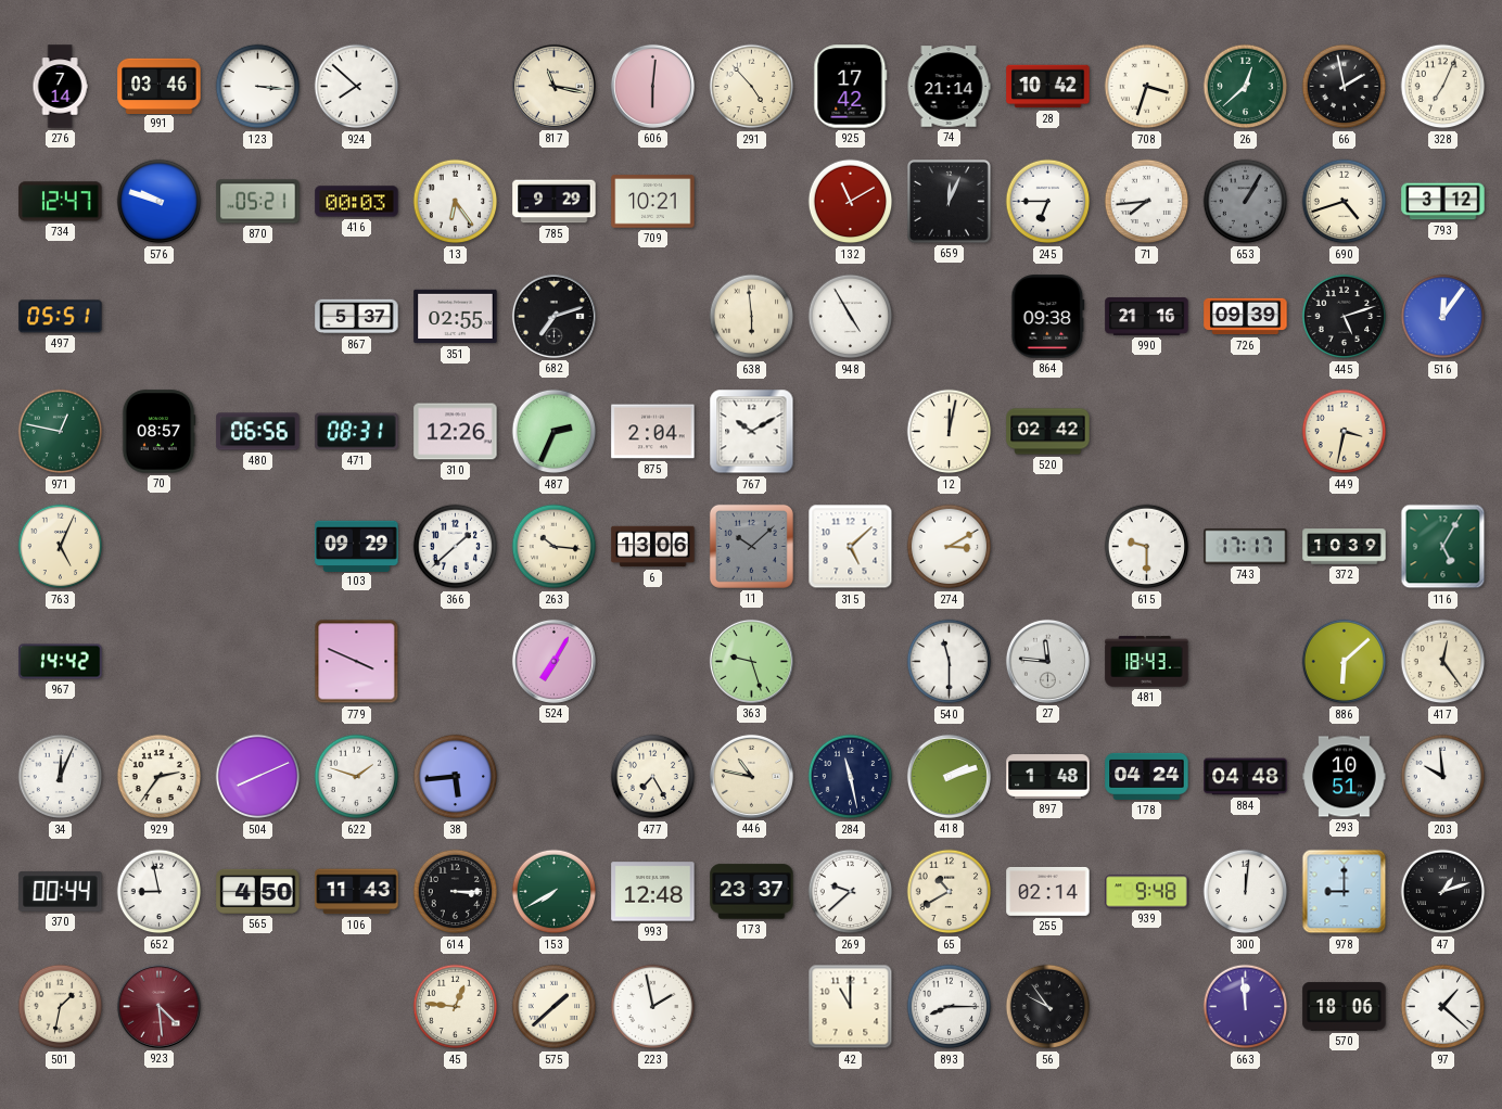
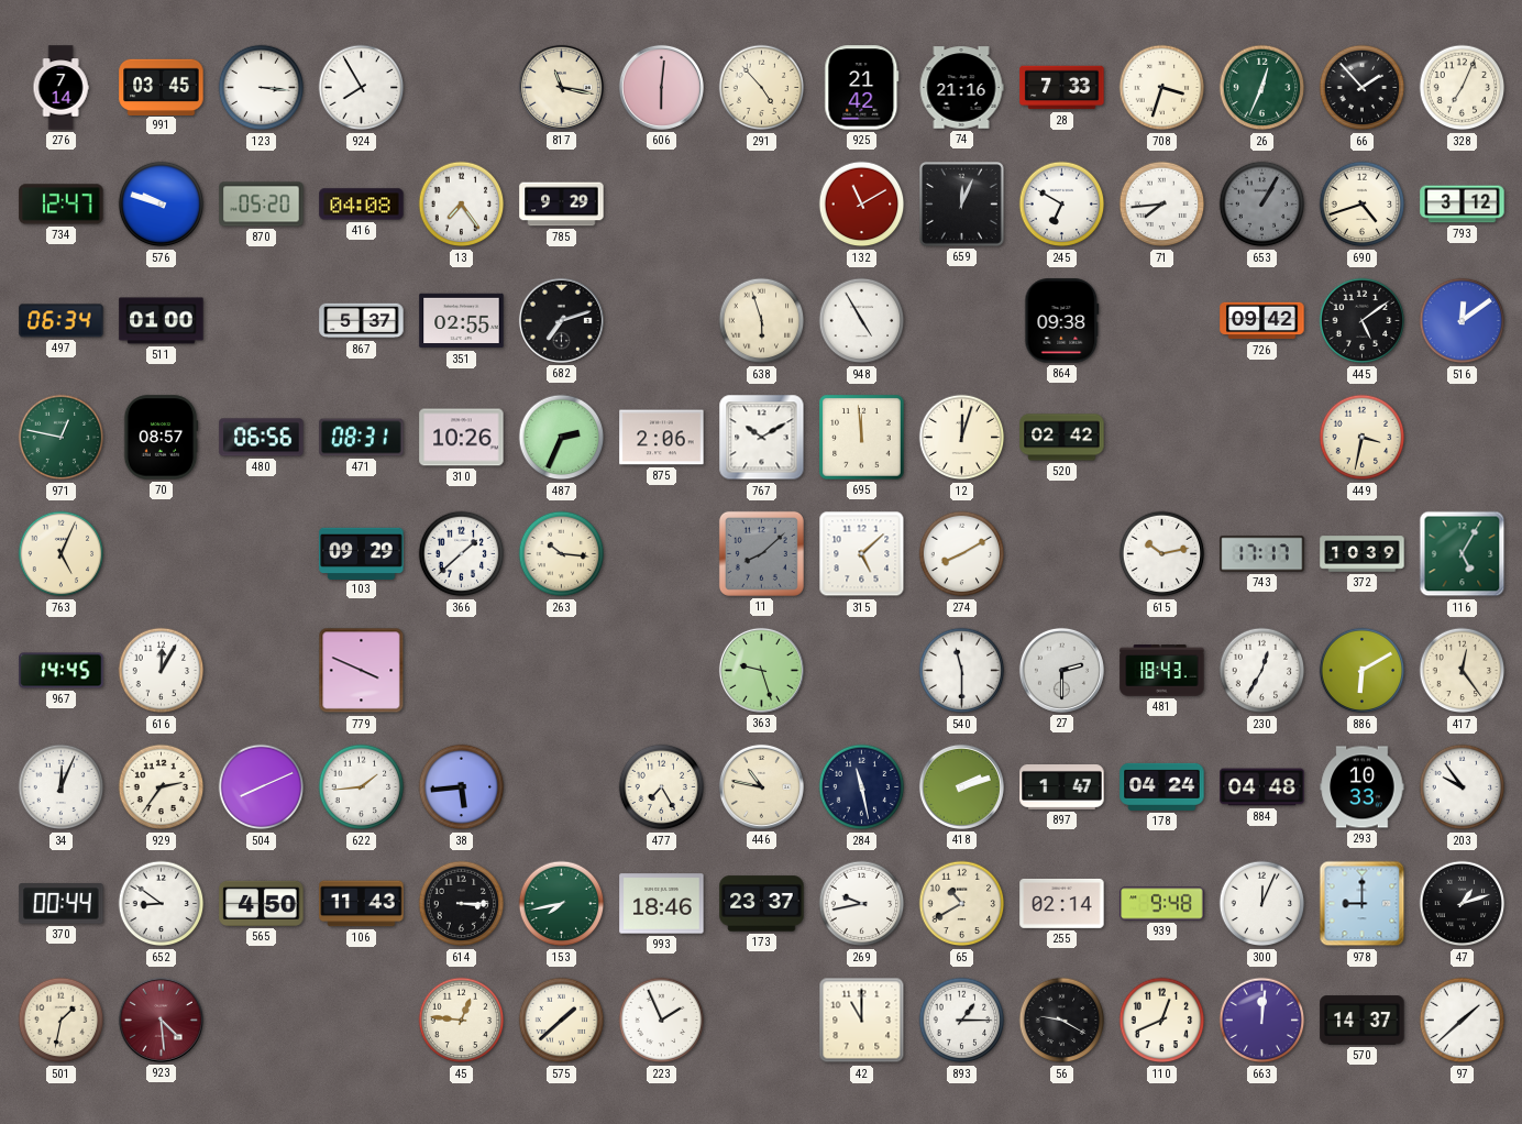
991: 03:46 -> 03:45
924: 7:52 -> 7:55
925: 17:42 -> 21:42
74: 21:14 -> 21:16
28: 10:42 -> 7:33
26: 12:38 -> 12:34
66: 1:58 -> 1:53
870: 05:21 -> 05:20
416: 00:03 -> 04:08
13: 6:24 -> 7:24
709: 10:21 -> none
245: 6:45 -> 6:50
497: 05:51 -> 06:34
511: none -> 01:00
638: 5:59 -> 5:57
990: 21:16 -> none
726: 09:39 -> 09:42
445: 5:12 -> 5:09
516: 12:06 -> 12:09
310: 12:26 -> 10:26
875: 2:04 -> 2:06
695: none -> 11:59
12: 12:02 -> 12:03
6: 13:06 -> none
11: 10:08 -> 8:08
274: 3:10 -> 8:10
615: 9:30 -> 10:13
967: 14:42 -> 14:45
616: none -> 12:05
524: 7:05 -> none
27: 11:46 -> 2:30
230: none -> 12:35
886: 6:08 -> 6:10
622: 1:48 -> 1:44
897: 1:48 -> 1:47
293: 10:51 -> 10:33
203: 9:59 -> 9:54
652: 8:58 -> 8:51
153: 7:40 -> 7:43
993: 12:48 -> 18:46
269: 9:38 -> 9:43
300: 12:01 -> 12:04
223: 1:58 -> 1:56
893: 8:15 -> 1:15
56: 9:54 -> 9:20
110: none -> 12:41
663: 11:59 -> 12:01
570: 18:06 -> 14:37
97: 1:22 -> 1:38
